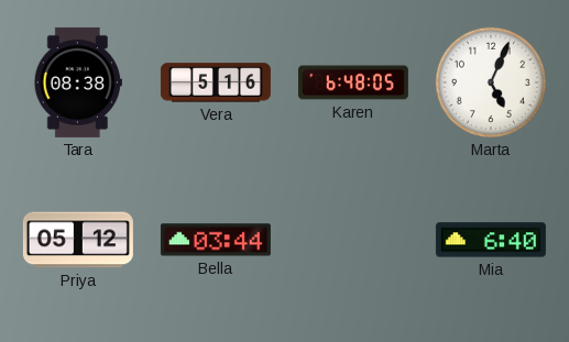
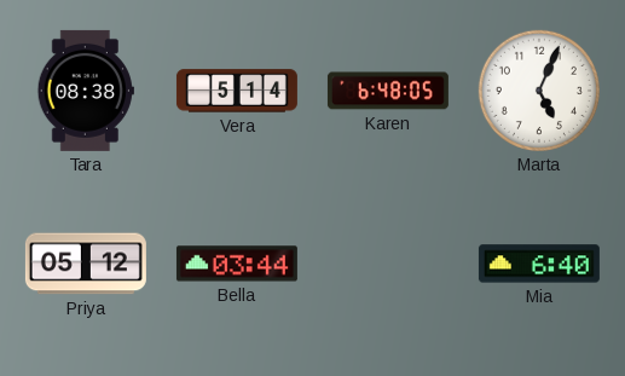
Vera: 5:16 -> 5:14
